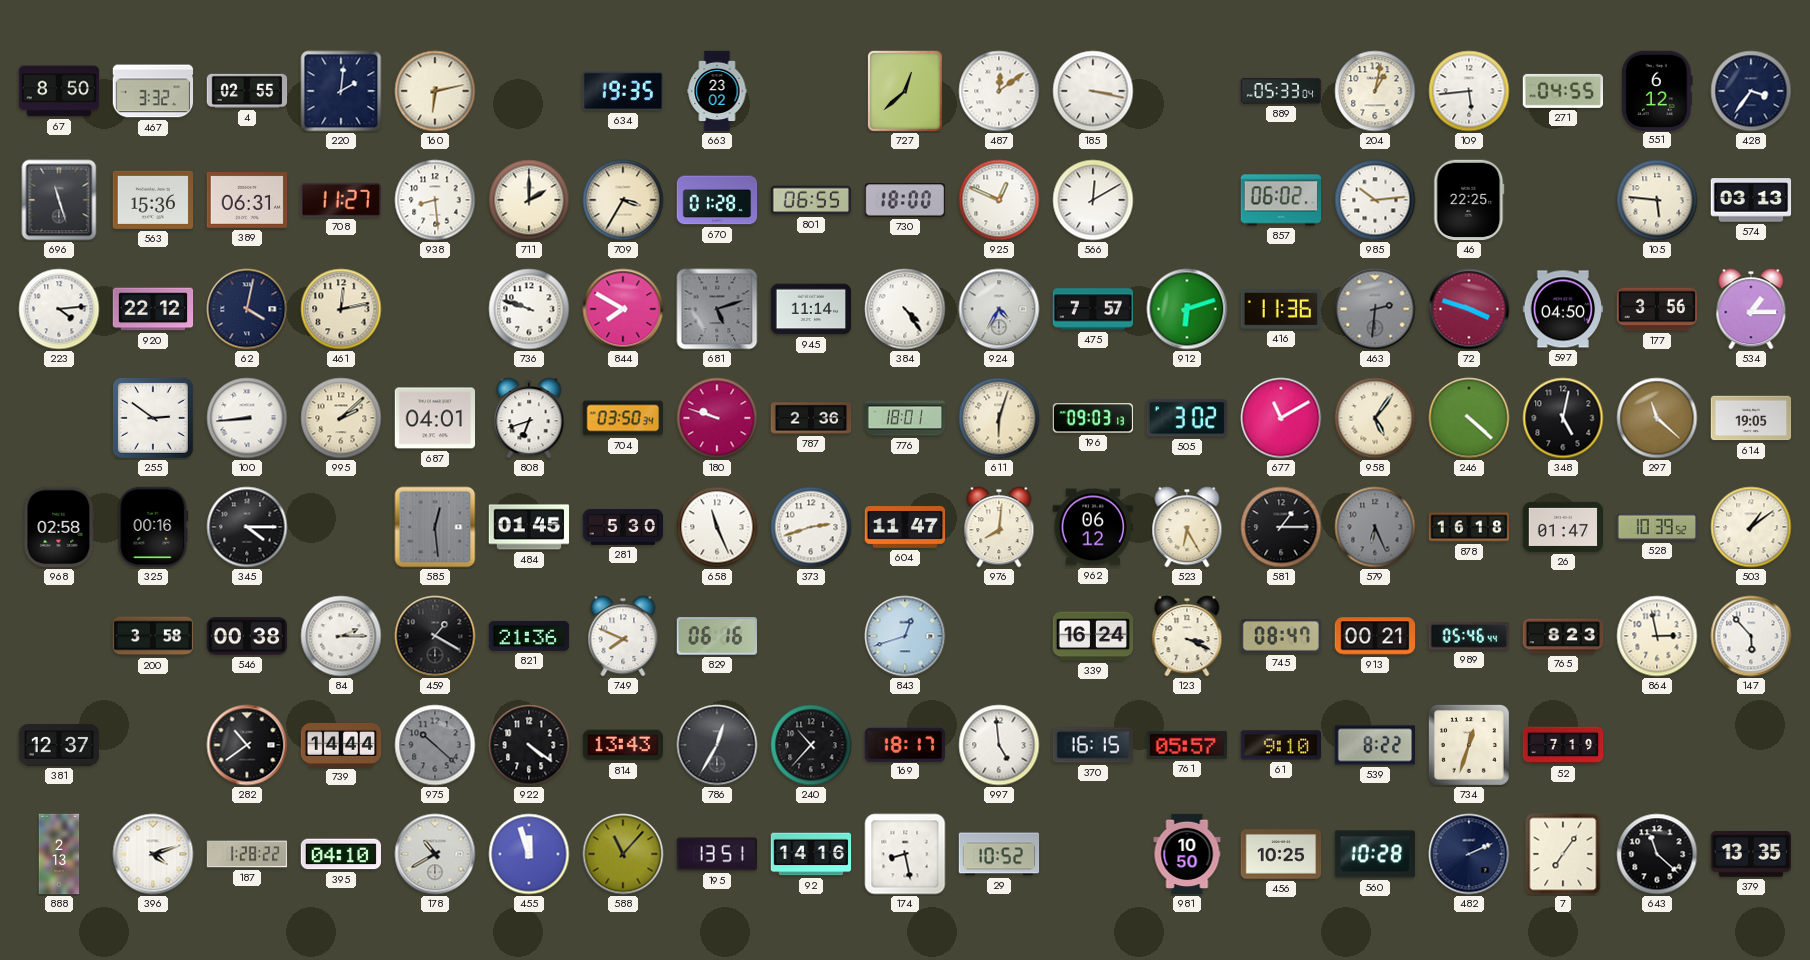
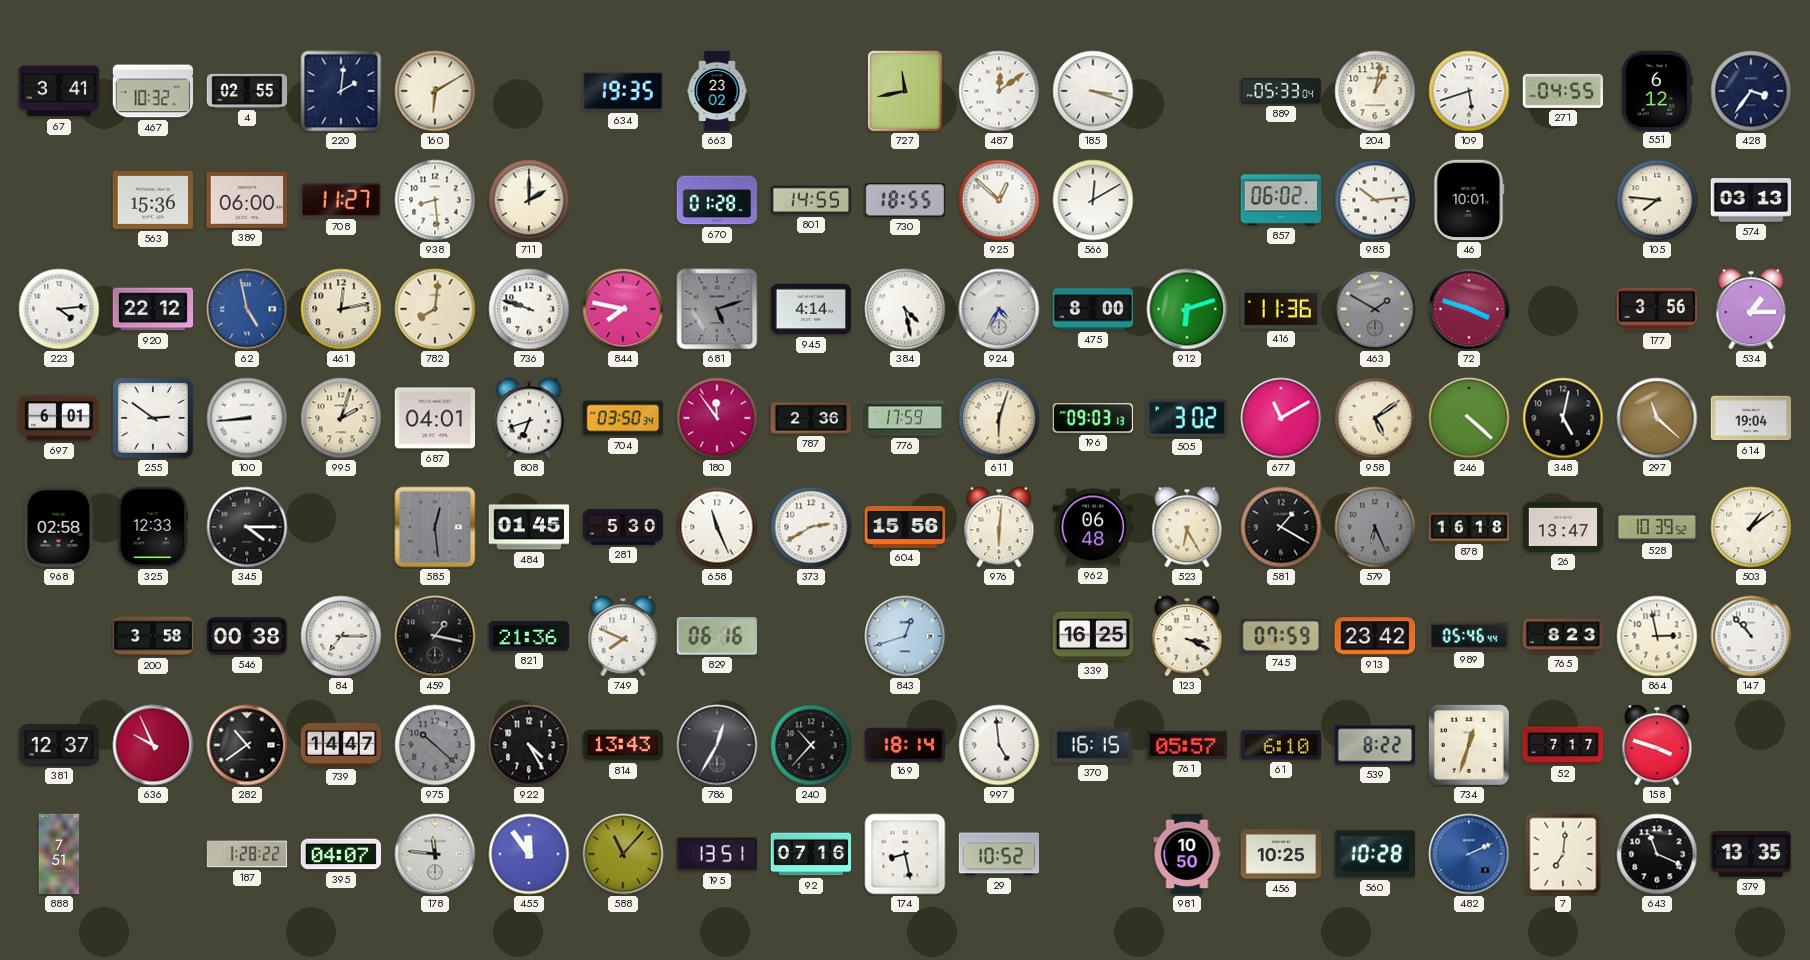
67: 8:50 -> 3:41
467: 3:32 -> 10:32
160: 6:13 -> 6:10
727: 12:38 -> 11:43
185: 3:17 -> 3:18
109: 5:44 -> 5:42
696: 11:27 -> none
389: 06:31 -> 06:00
709: 3:35 -> none
801: 06:55 -> 14:55
730: 18:00 -> 18:55
925: 12:49 -> 12:52
46: 22:25 -> 10:01
105: 5:46 -> 7:46
62: 4:02 -> 4:58
62 dial: navy -> blue
782: none -> 8:01
844: 7:50 -> 7:47
945: 11:14 -> 4:14
384: 4:24 -> 4:28
475: 7:57 -> 8:00
463: 2:31 -> 1:50
597: 04:50 -> none
697: none -> 6:01
995: 2:08 -> 2:03
180: 9:48 -> 11:54
776: 18:01 -> 17:59
958: 5:06 -> 5:09
614: 19:05 -> 19:04
325: 00:16 -> 12:33
373: 2:42 -> 2:40
604: 11:47 -> 15:56
976: 8:01 -> 6:01
962: 06:12 -> 06:48
581: 1:15 -> 1:20
26: 01:47 -> 13:47
84: 2:15 -> 7:15
459: 1:20 -> 1:17
339: 16:24 -> 16:25
745: 08:47 -> 07:59
913: 00:21 -> 23:42
147: 5:53 -> 10:53
636: none -> 9:56
739: 14:44 -> 14:47
922: 4:21 -> 4:25
169: 18:17 -> 18:14
61: 9:10 -> 6:10
52: 7:19 -> 7:17
158: none -> 3:48
888: 2:13 -> 7:51
396: 4:12 -> none
395: 04:10 -> 04:07
178: 10:40 -> 11:46
455: 11:57 -> 11:54
92: 14:16 -> 07:16
482 dial: navy -> blue
7: 7:06 -> 7:01
643: 11:22 -> 11:19
